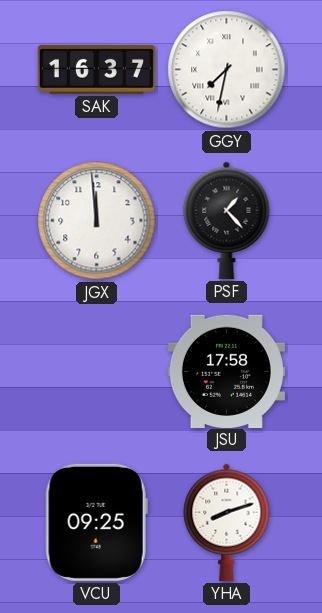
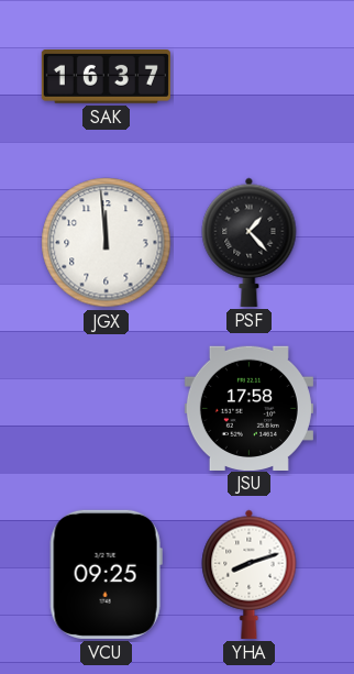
GGY: 7:32 -> none
